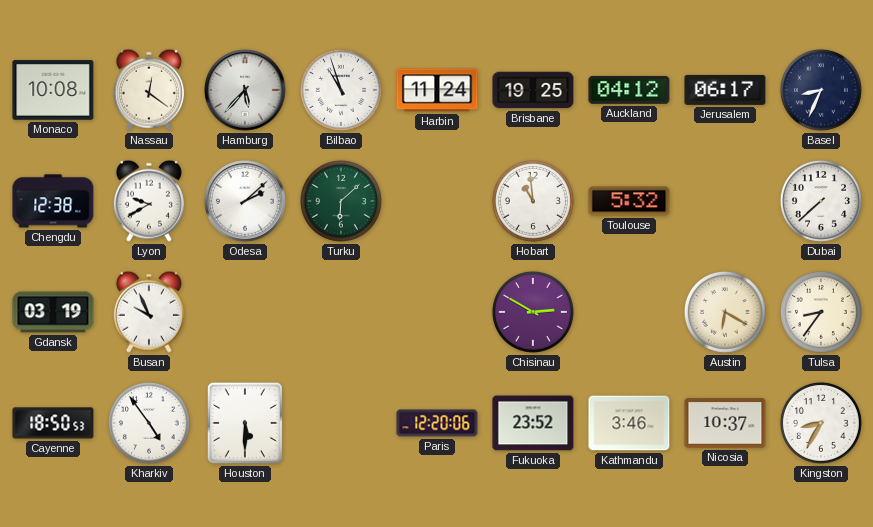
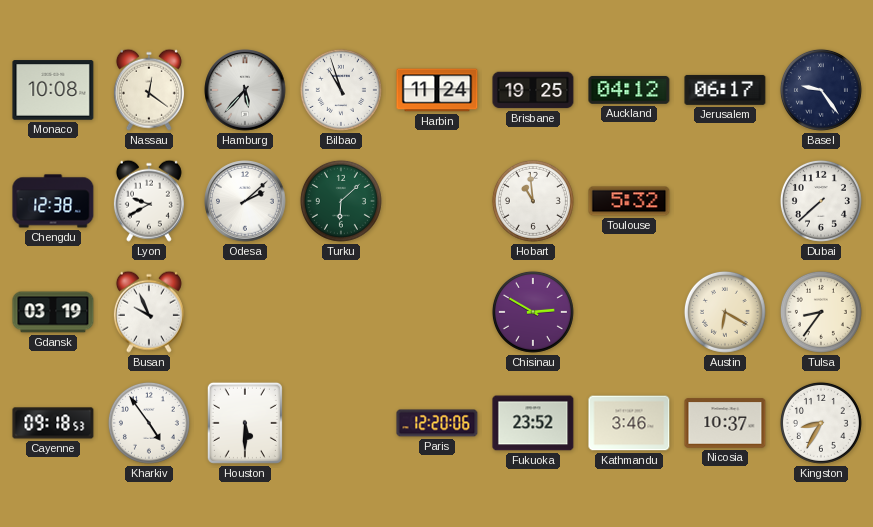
Basel: 8:34 -> 9:24
Cayenne: 18:50 -> 09:18
